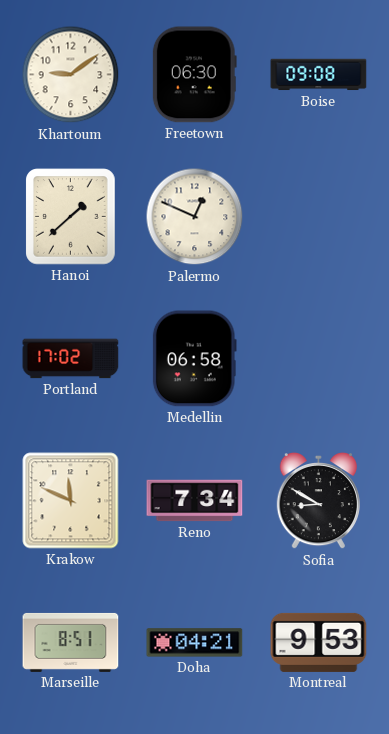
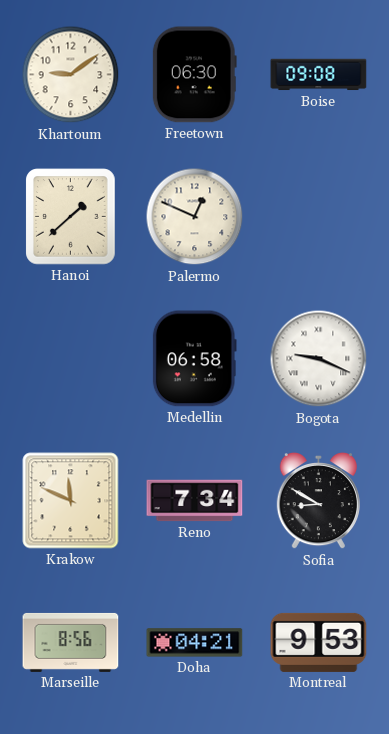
Portland: 17:02 -> none
Bogota: none -> 9:19
Marseille: 8:51 -> 8:56
